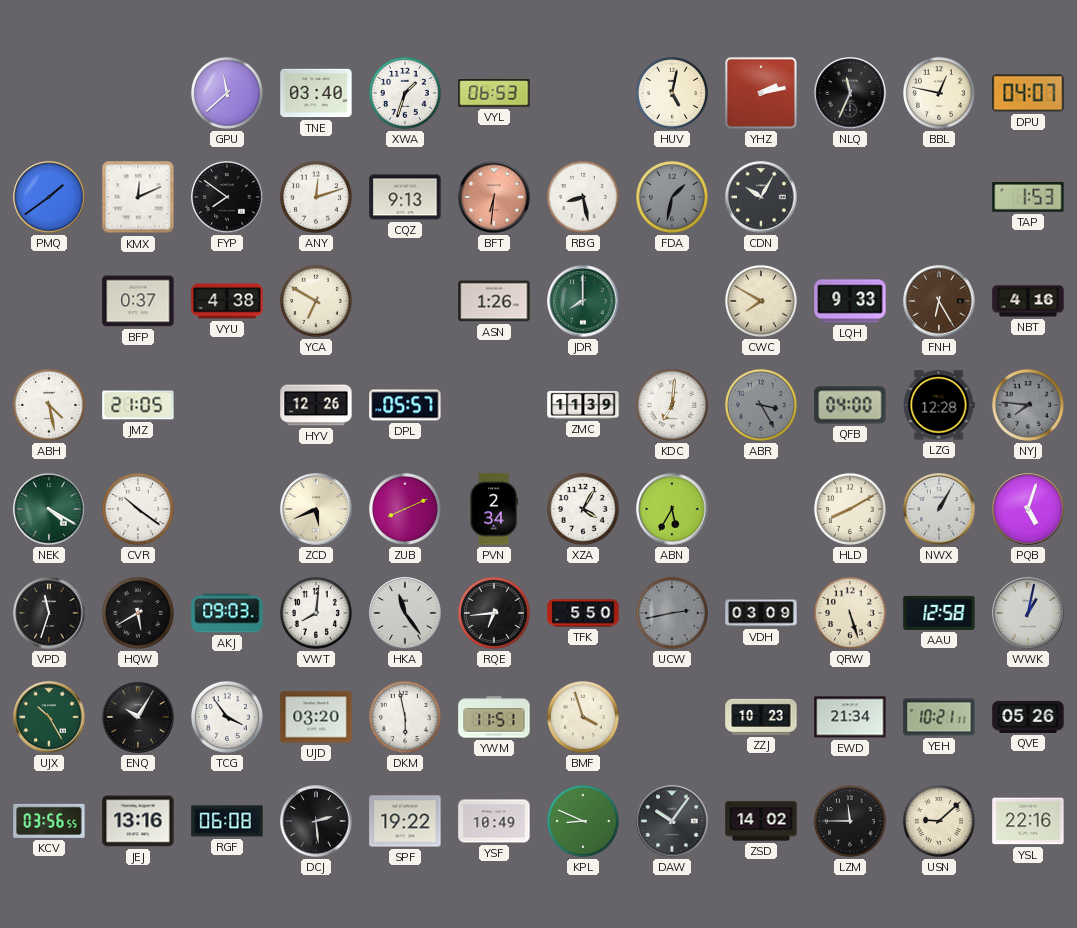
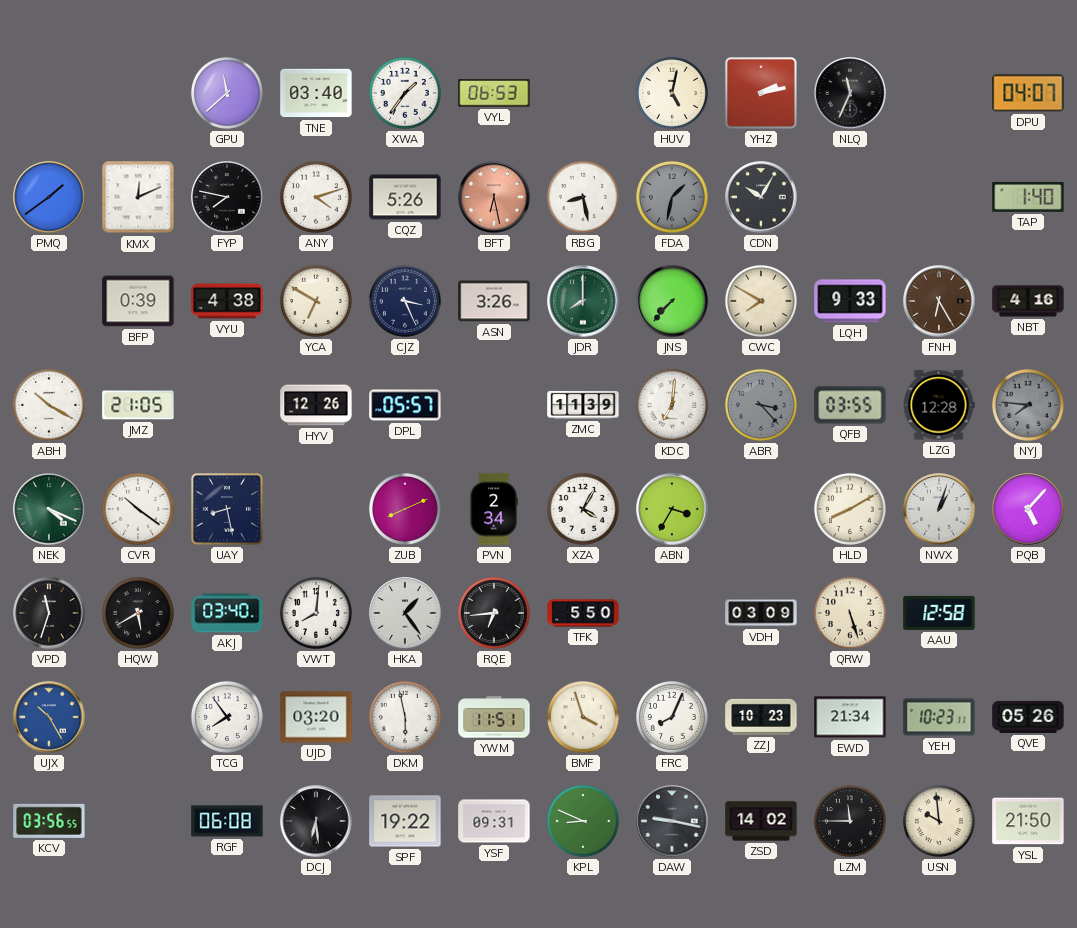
XWA: 1:33 -> 1:36
BBL: 12:47 -> none
FYP: 7:51 -> 7:47
ANY: 12:12 -> 4:12
CQZ: 9:13 -> 5:26
BFT: 6:31 -> 6:28
TAP: 1:53 -> 1:40
BFP: 0:37 -> 0:39
CJZ: none -> 3:26
ASN: 1:26 -> 3:26
JNS: none -> 7:37
ABH: 4:28 -> 10:20
ABR: 3:25 -> 3:23
QFB: 04:00 -> 03:55
NEK: 4:20 -> 4:19
UAY: none -> 8:28
ZCD: 5:41 -> none
ABN: 5:35 -> 3:35
NWX: 1:05 -> 1:03
PQB: 5:03 -> 5:07
AKJ: 09:03 -> 03:40
HKA: 11:24 -> 1:24
UCW: 2:43 -> none
WWK: 1:02 -> none
UJX dial: green -> blue
ENQ: 10:05 -> none
TCG: 3:54 -> 7:54
FRC: none -> 8:04
YEH: 10:21 -> 10:23
JEJ: 13:16 -> none
DCJ: 2:29 -> 6:29
YSF: 10:49 -> 09:31
DAW: 10:06 -> 9:17
USN: 9:08 -> 9:59
YSL: 22:16 -> 21:50
